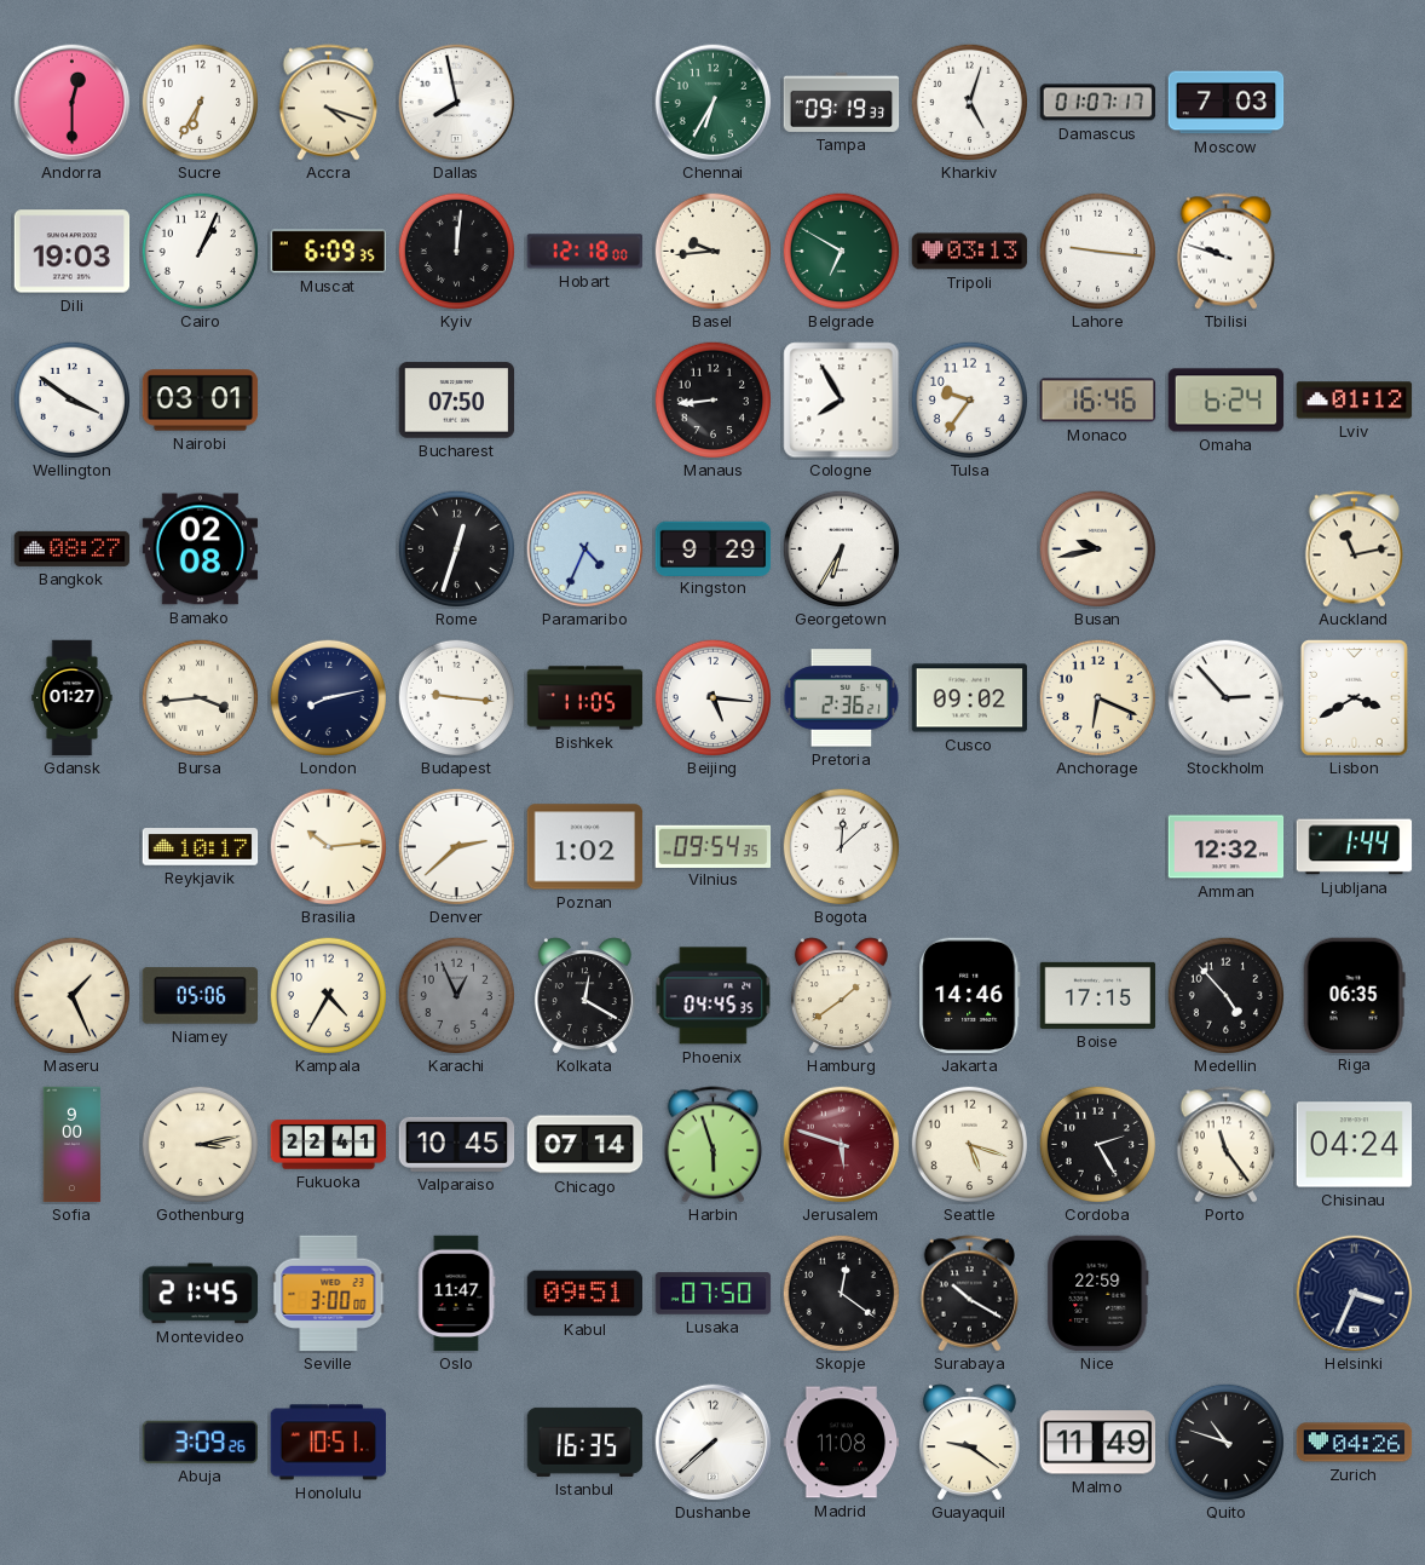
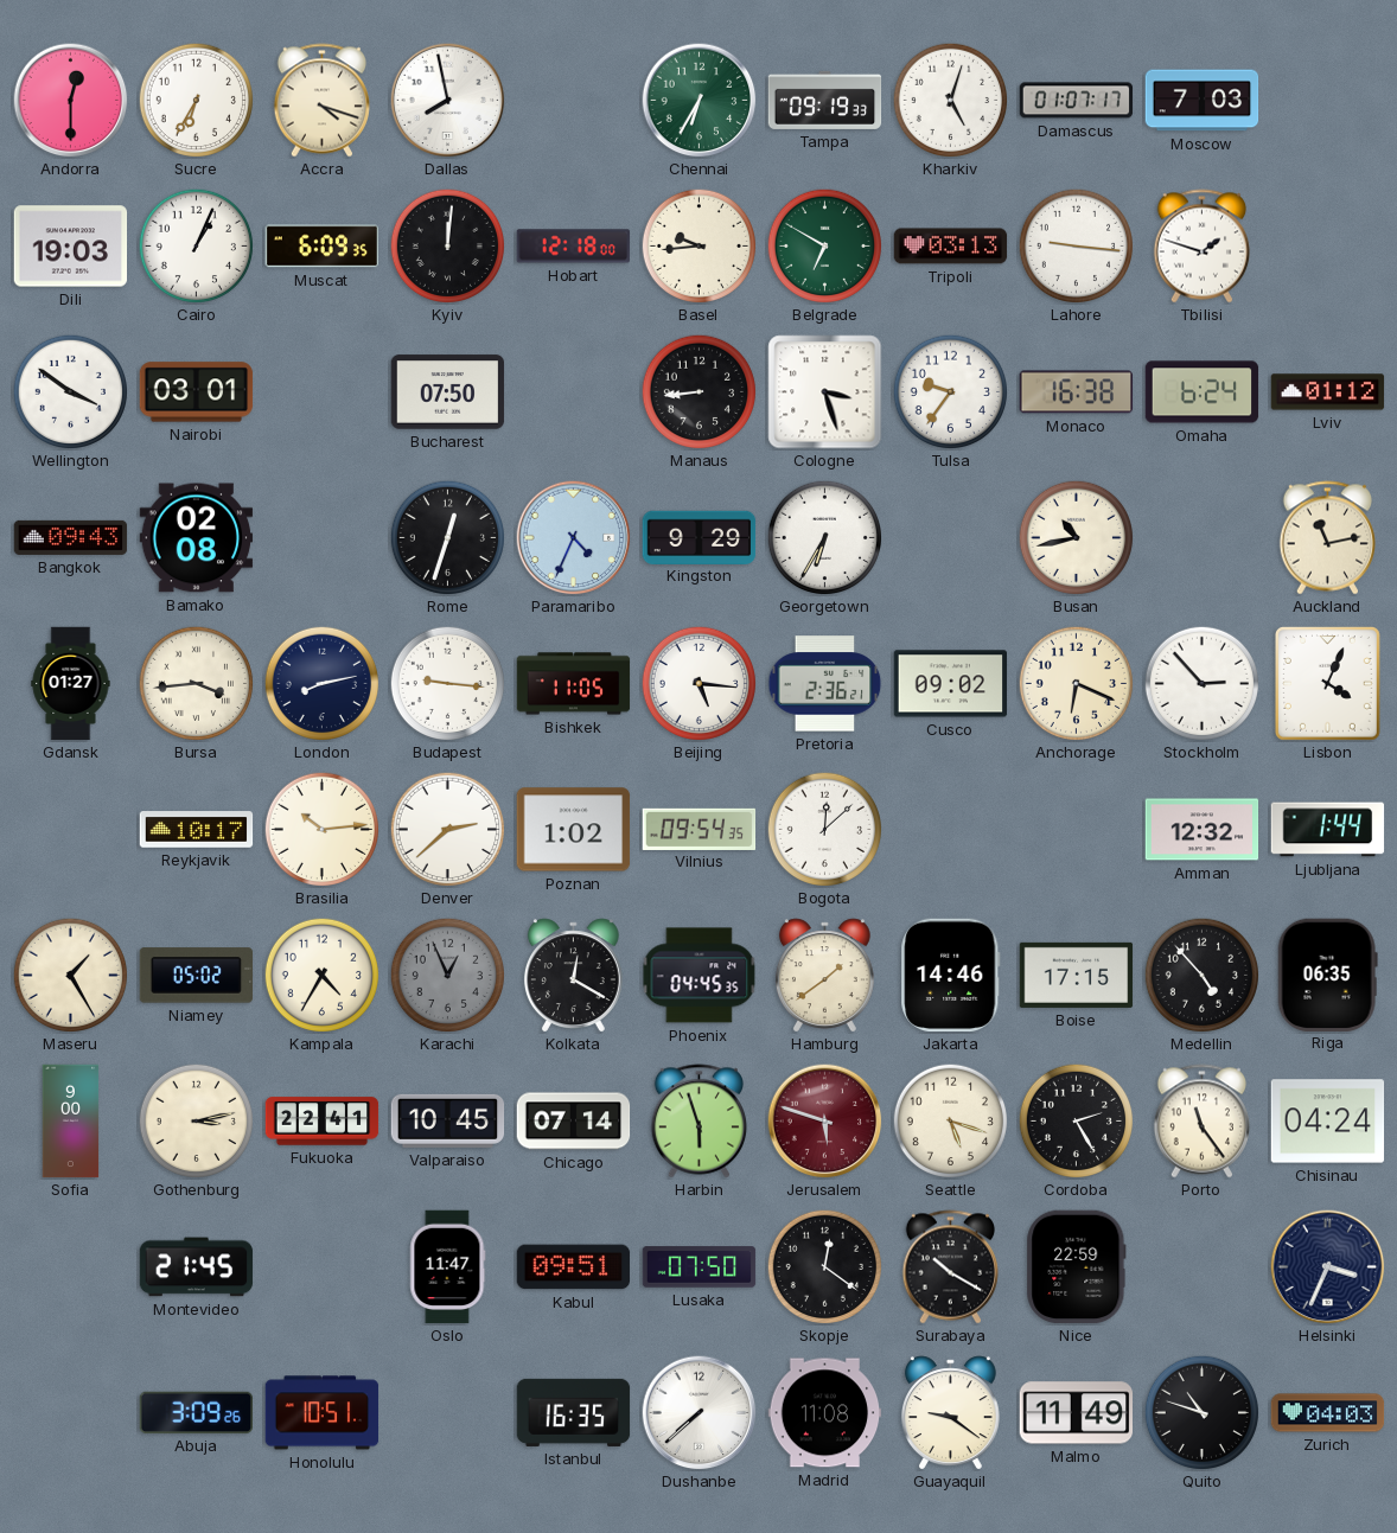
Tbilisi: 9:48 -> 1:48
Cologne: 7:55 -> 3:27
Monaco: 16:46 -> 16:38
Bangkok: 08:27 -> 09:43
Busan: 9:43 -> 10:43
Lisbon: 3:40 -> 4:04
Maseru: 1:26 -> 1:25
Niamey: 05:06 -> 05:02
Seville: 3:00 -> none
Zurich: 04:26 -> 04:03
